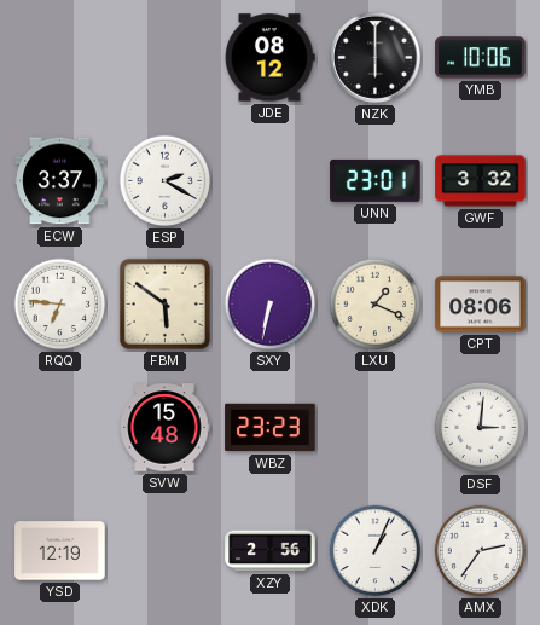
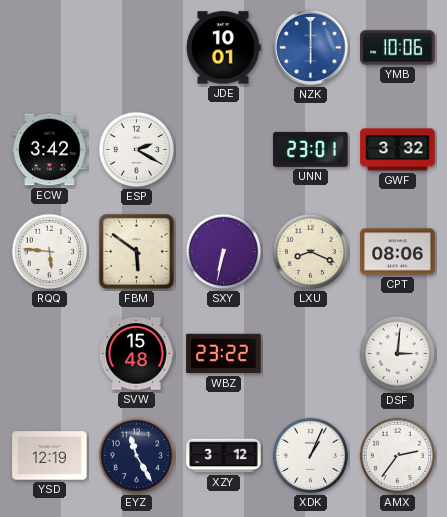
JDE: 08:12 -> 10:01
NZK dial: black -> blue
ECW: 3:37 -> 3:42
RQQ: 6:46 -> 5:46
LXU: 1:19 -> 8:19
WBZ: 23:23 -> 23:22
EYZ: none -> 11:25
XZY: 2:56 -> 3:12
